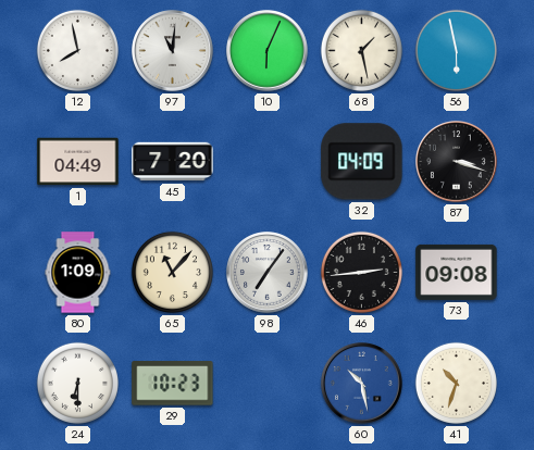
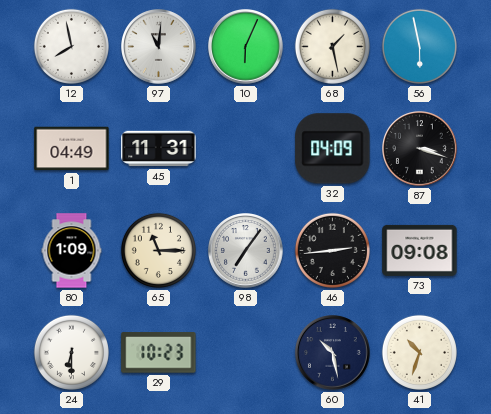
45: 7:20 -> 11:31
65: 11:07 -> 11:15
60 dial: blue -> navy
